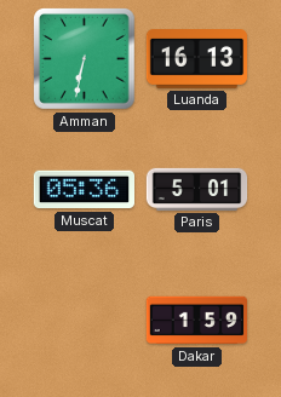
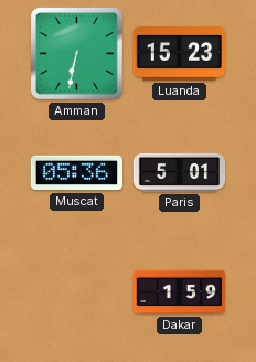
Luanda: 16:13 -> 15:23
